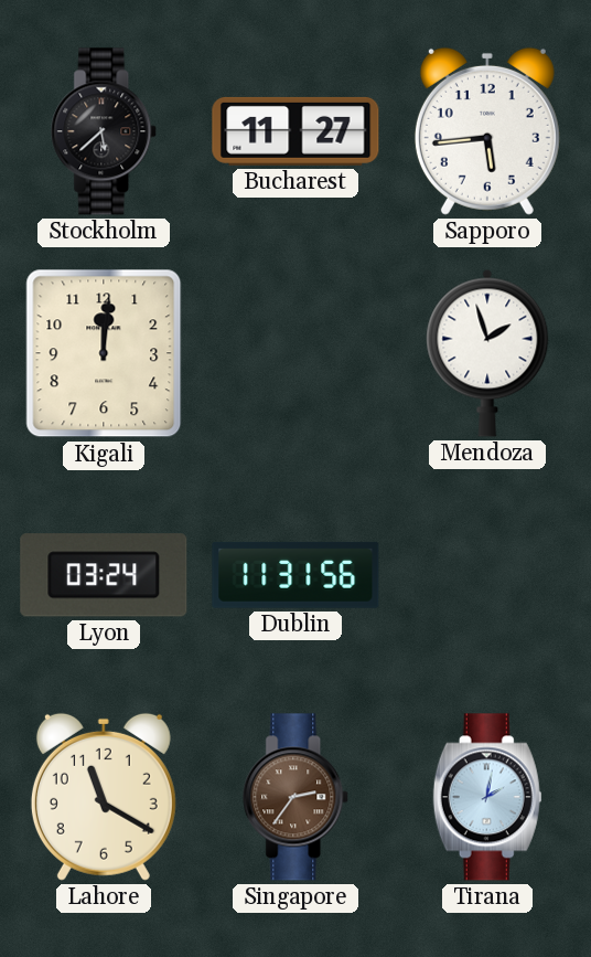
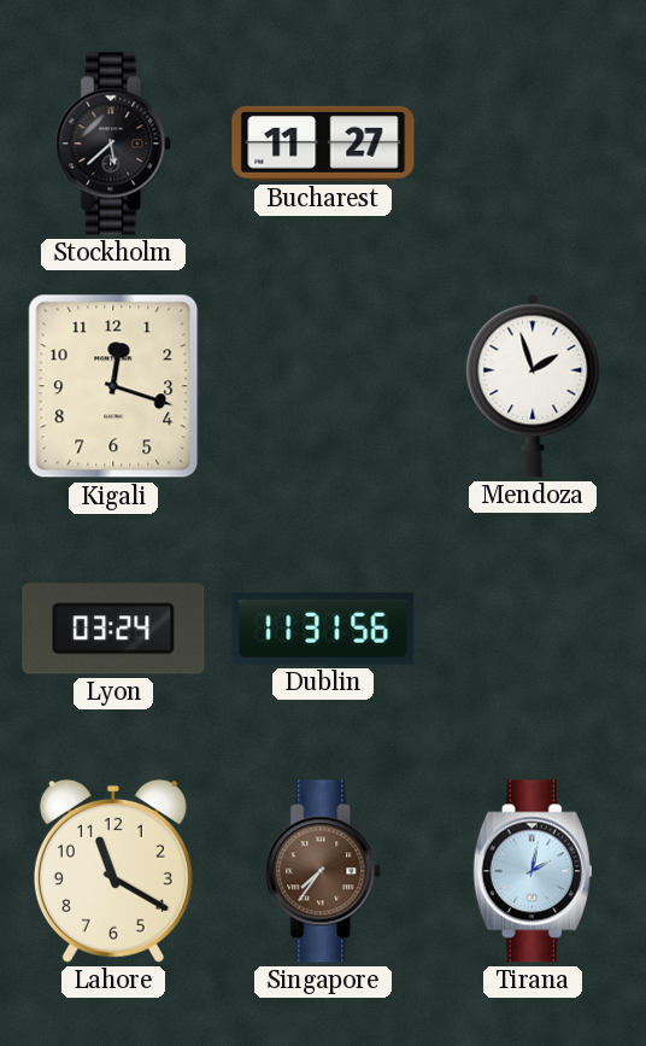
Sapporo: 5:44 -> none
Kigali: 12:01 -> 12:18
Singapore: 2:36 -> 7:36
